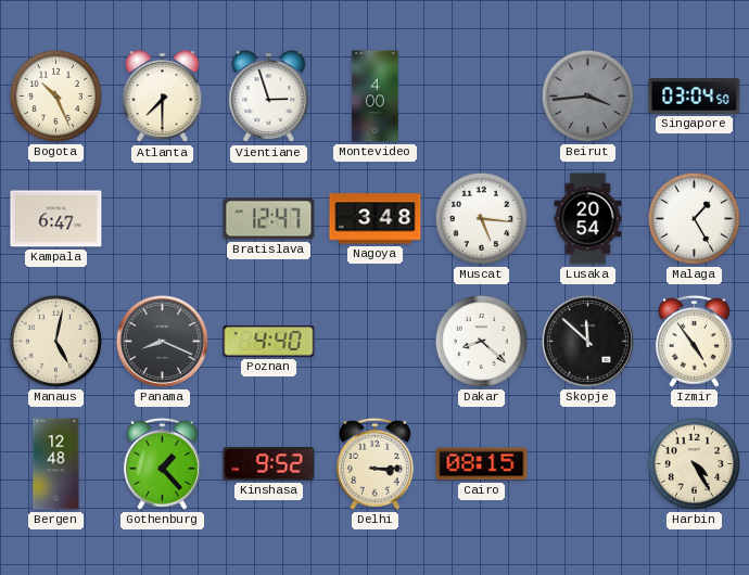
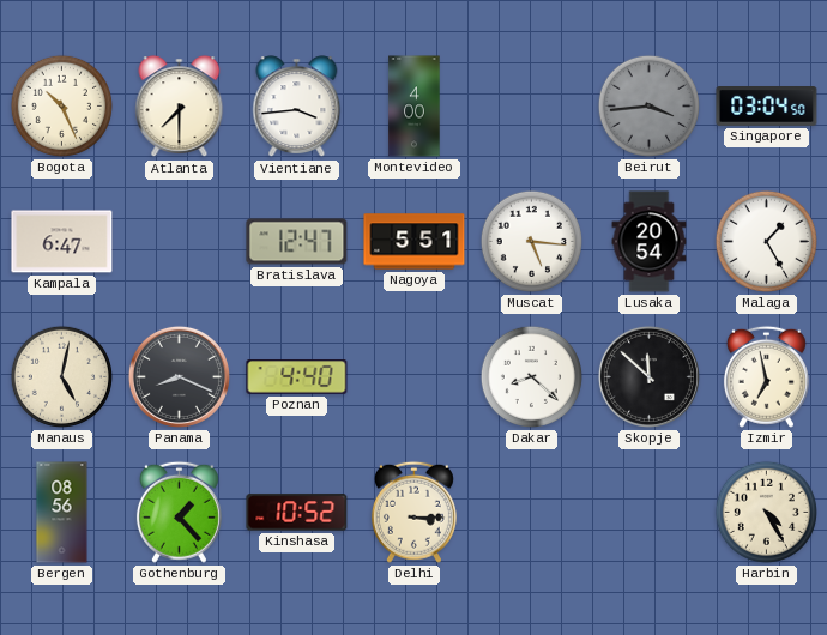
Vientiane: 2:57 -> 3:44
Nagoya: 3:48 -> 5:51
Izmir: 4:54 -> 6:58
Bergen: 12:48 -> 08:56
Kinshasa: 9:52 -> 10:52
Cairo: 08:15 -> none
